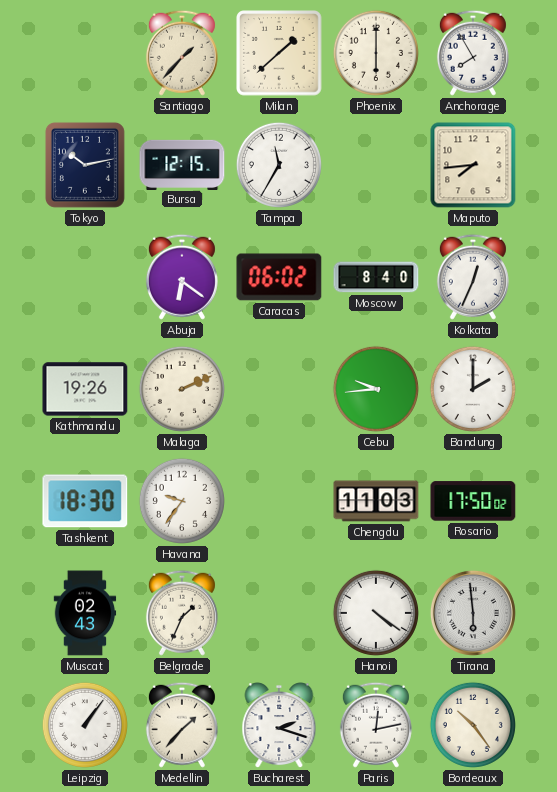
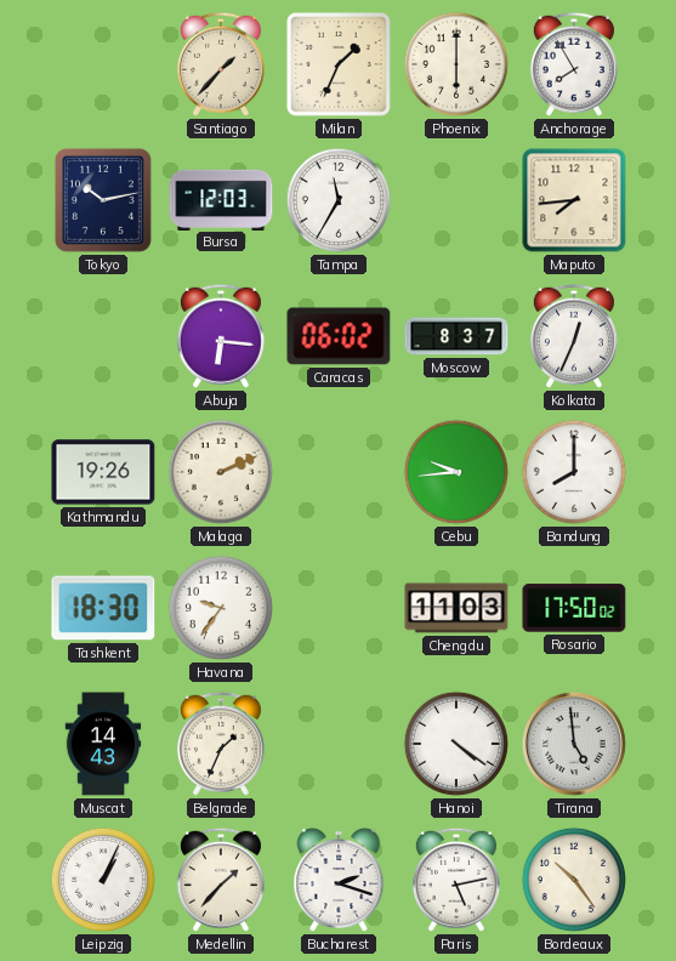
Milan: 1:38 -> 1:34
Bursa: 12:15 -> 12:03
Abuja: 6:21 -> 6:16
Moscow: 8:40 -> 8:37
Bandung: 2:00 -> 8:00
Muscat: 02:43 -> 14:43
Tirana: 5:59 -> 4:59
Leipzig: 1:06 -> 1:04
Paris: 12:13 -> 5:13
